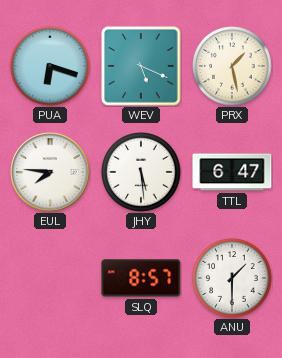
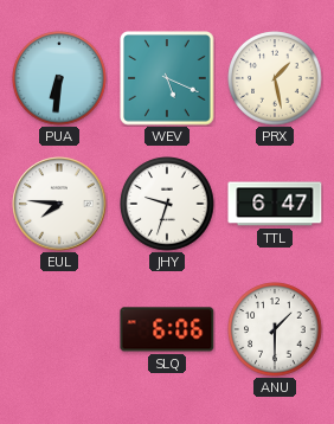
PUA: 6:18 -> 6:31
JHY: 5:29 -> 9:33
SLQ: 8:57 -> 6:06
